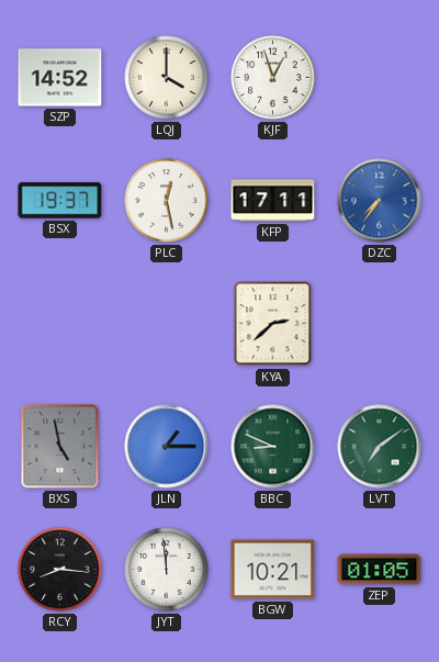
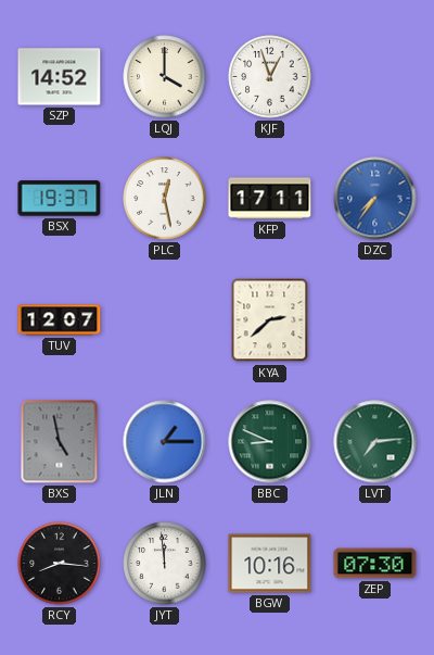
TUV: none -> 12:07
LVT: 7:09 -> 7:14
BGW: 10:21 -> 10:16
ZEP: 01:05 -> 07:30
